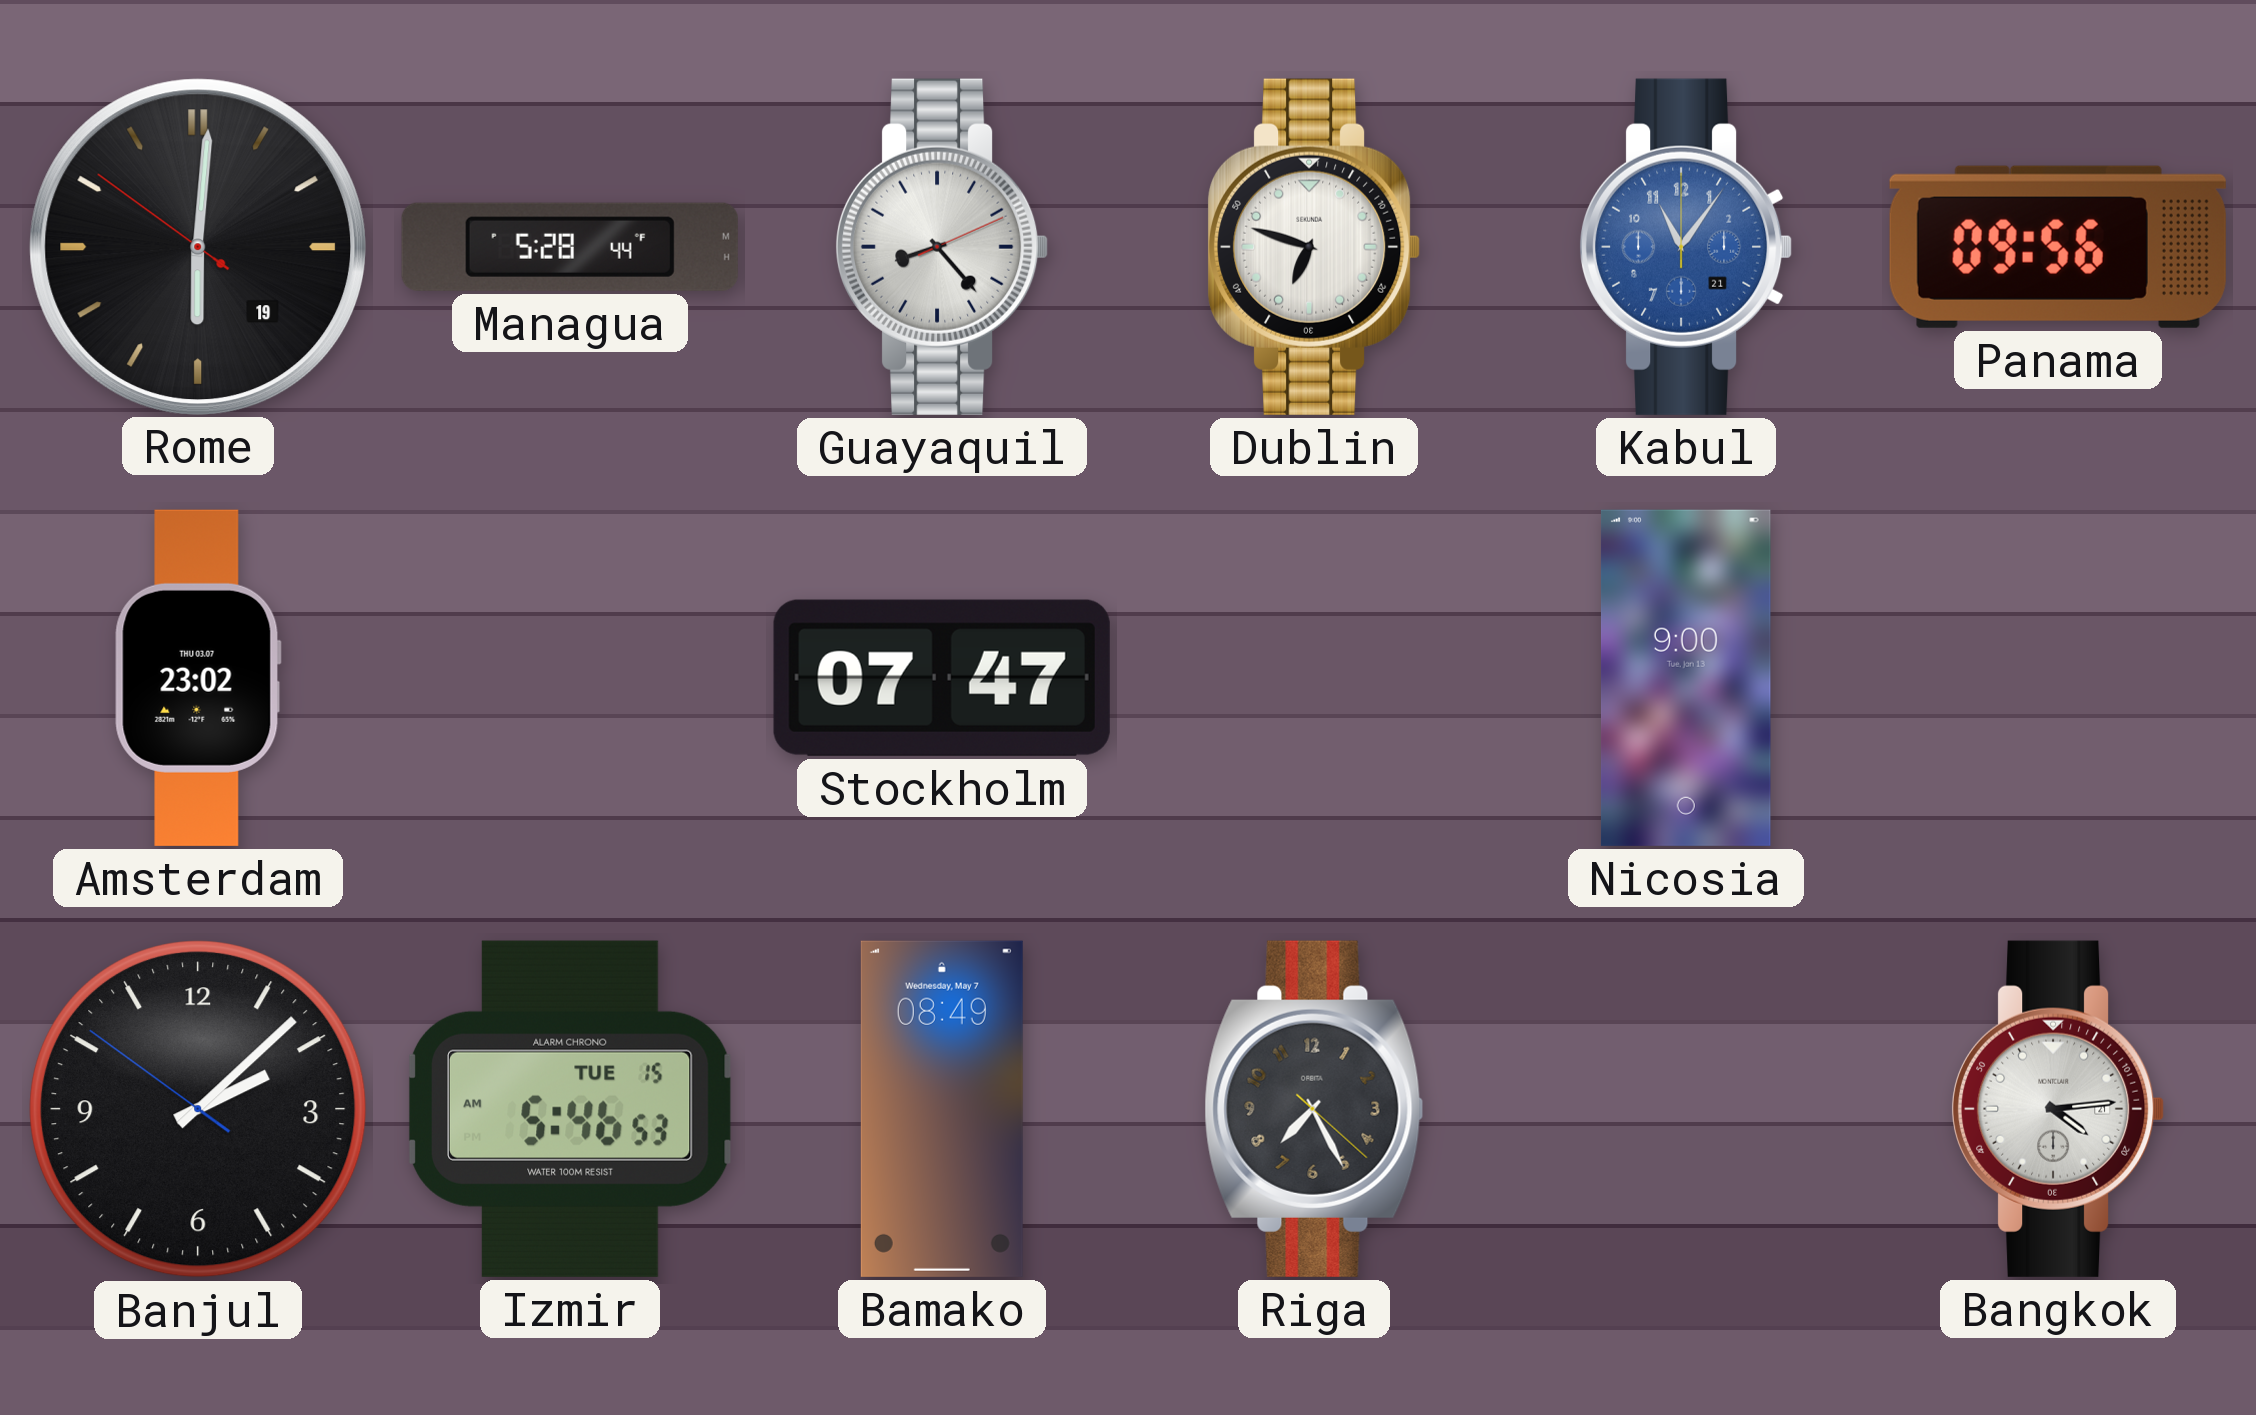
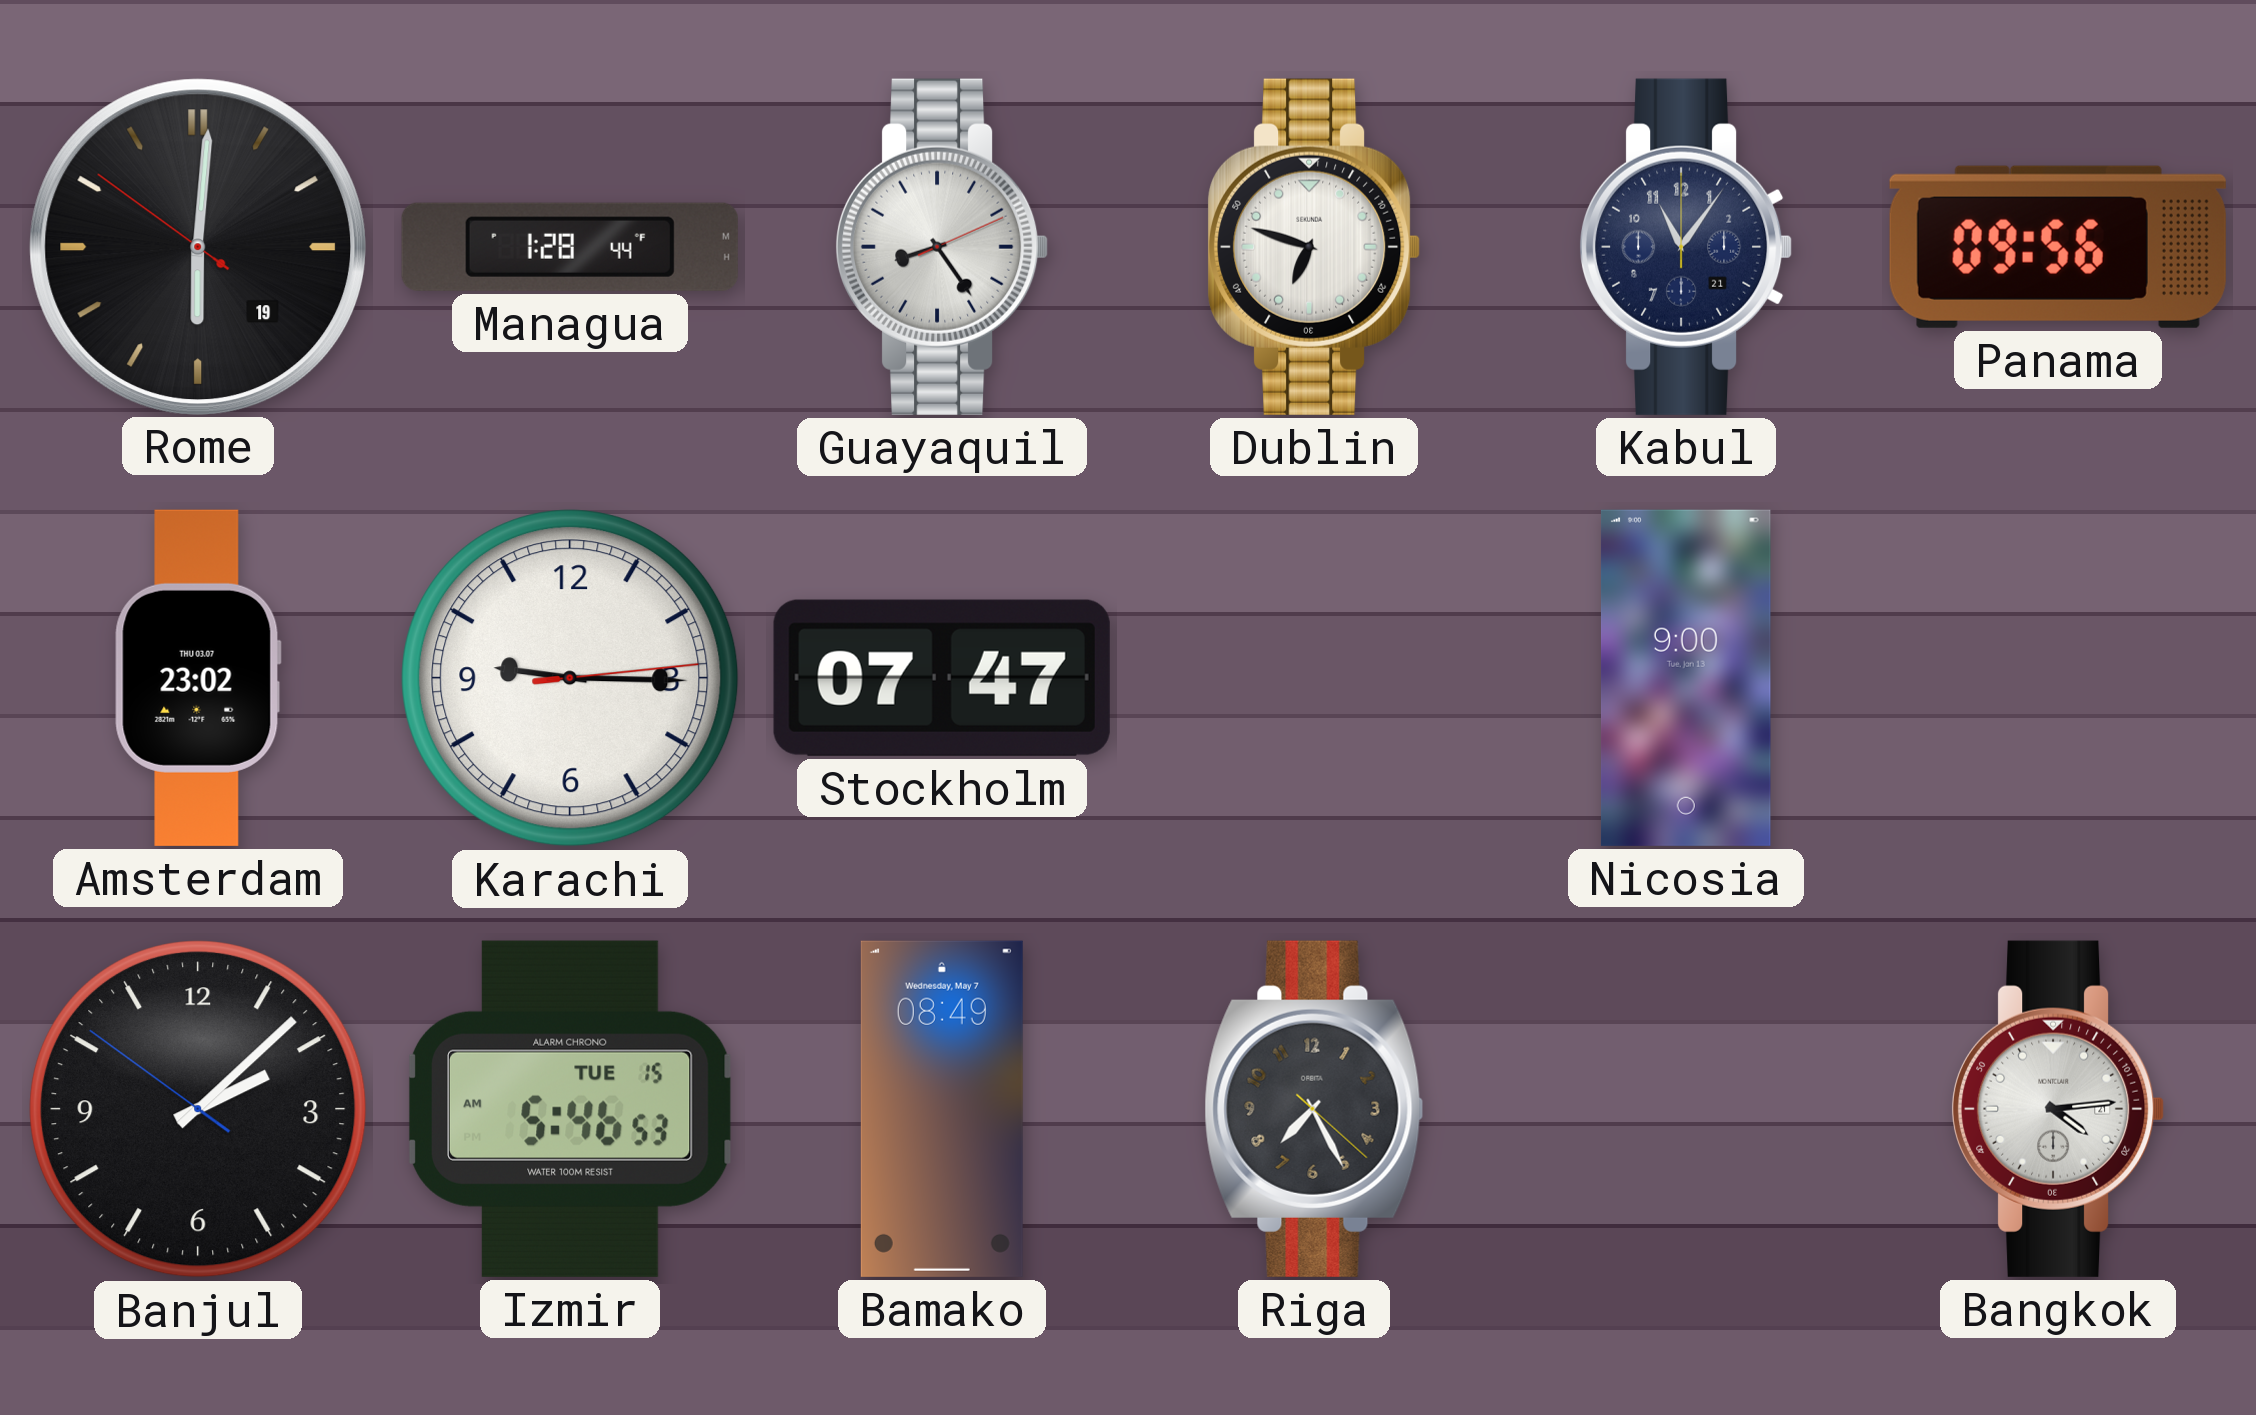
Managua: 5:28 -> 1:28
Guayaquil: 8:23 -> 8:24
Kabul dial: blue -> navy
Karachi: none -> 9:15
